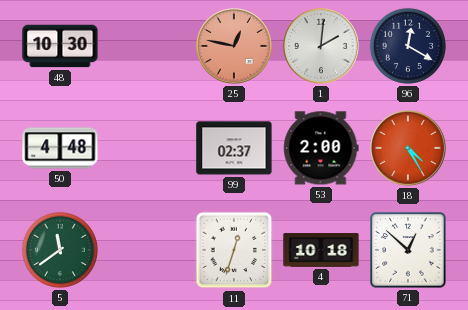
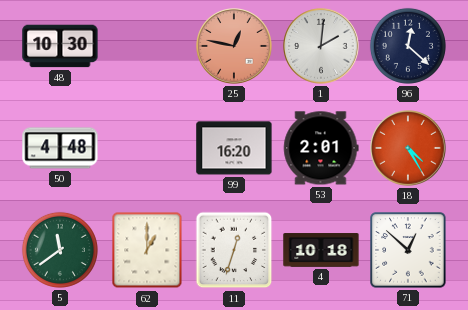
96: 12:20 -> 12:22
99: 02:37 -> 16:20
53: 2:00 -> 2:01
62: none -> 1:00
